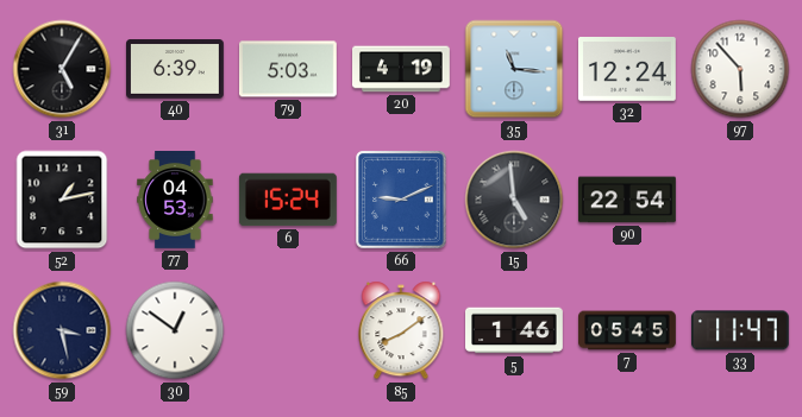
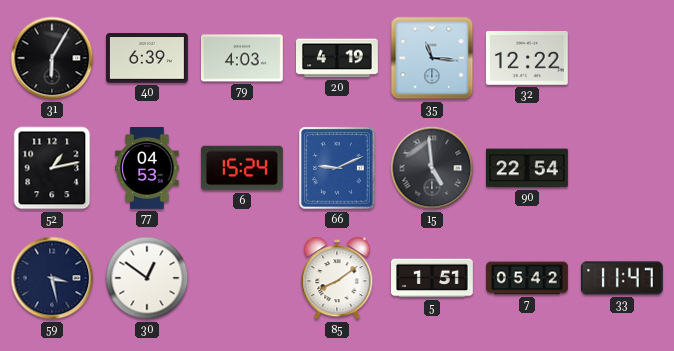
31: 5:05 -> 6:05
79: 5:03 -> 4:03
32: 12:24 -> 12:22
97: 5:53 -> none
5: 1:46 -> 1:51
7: 05:45 -> 05:42
